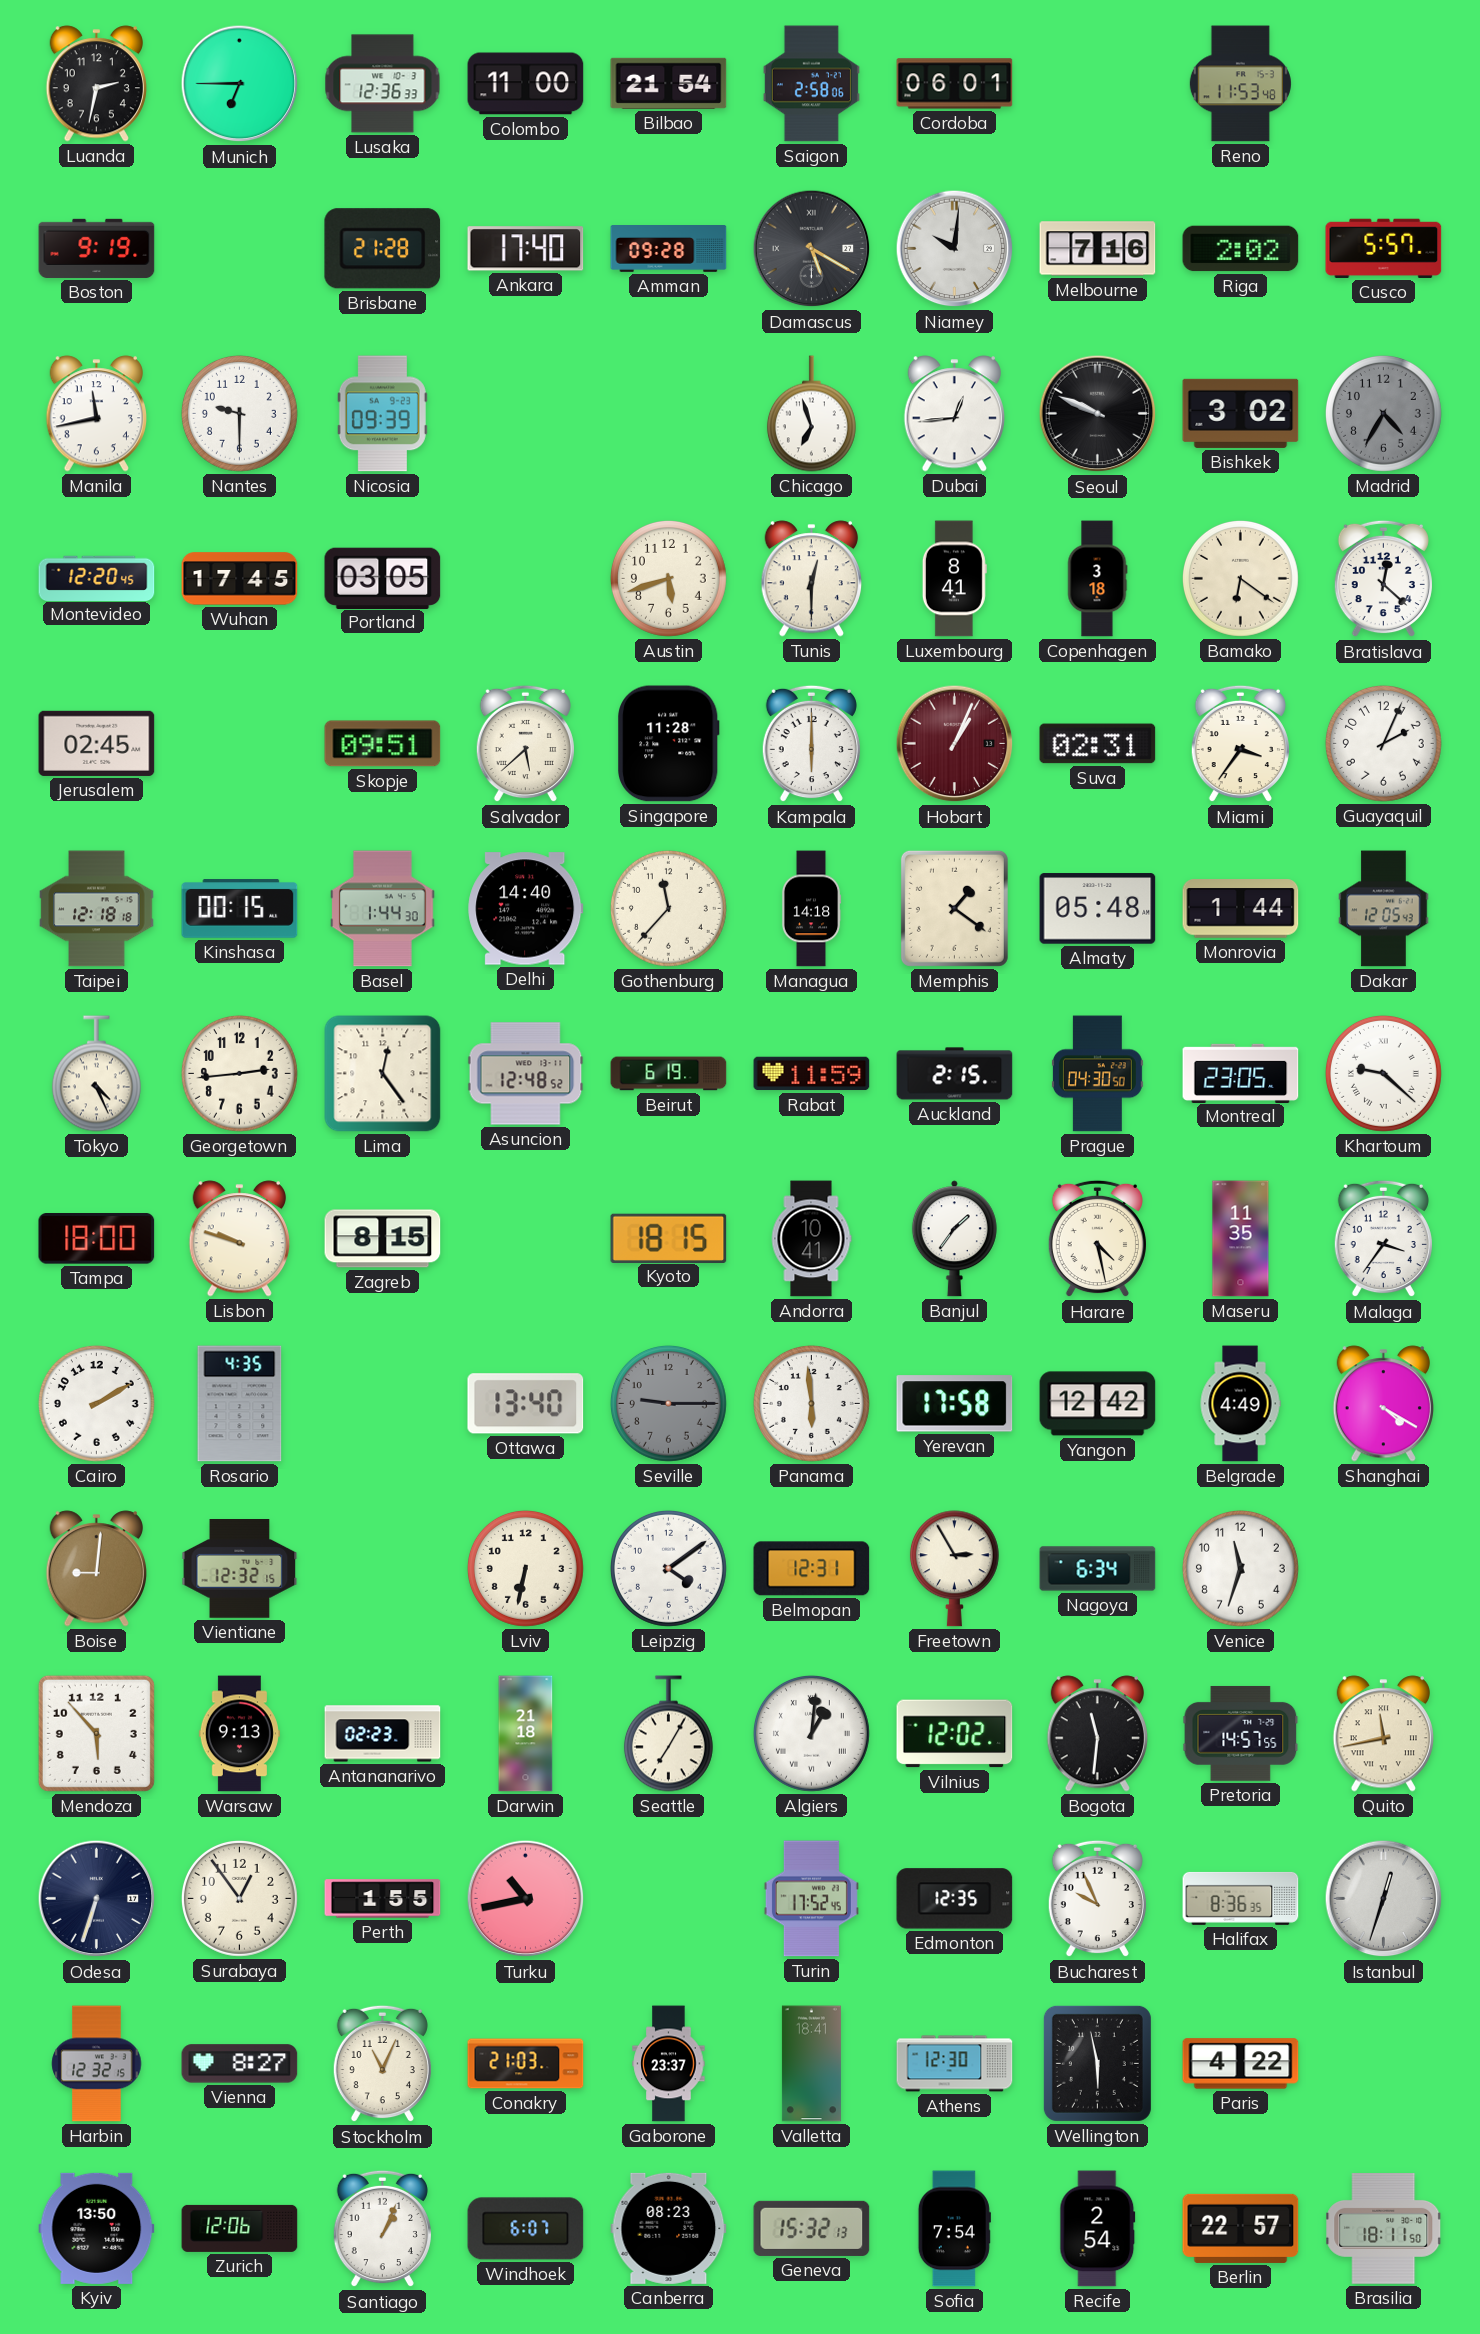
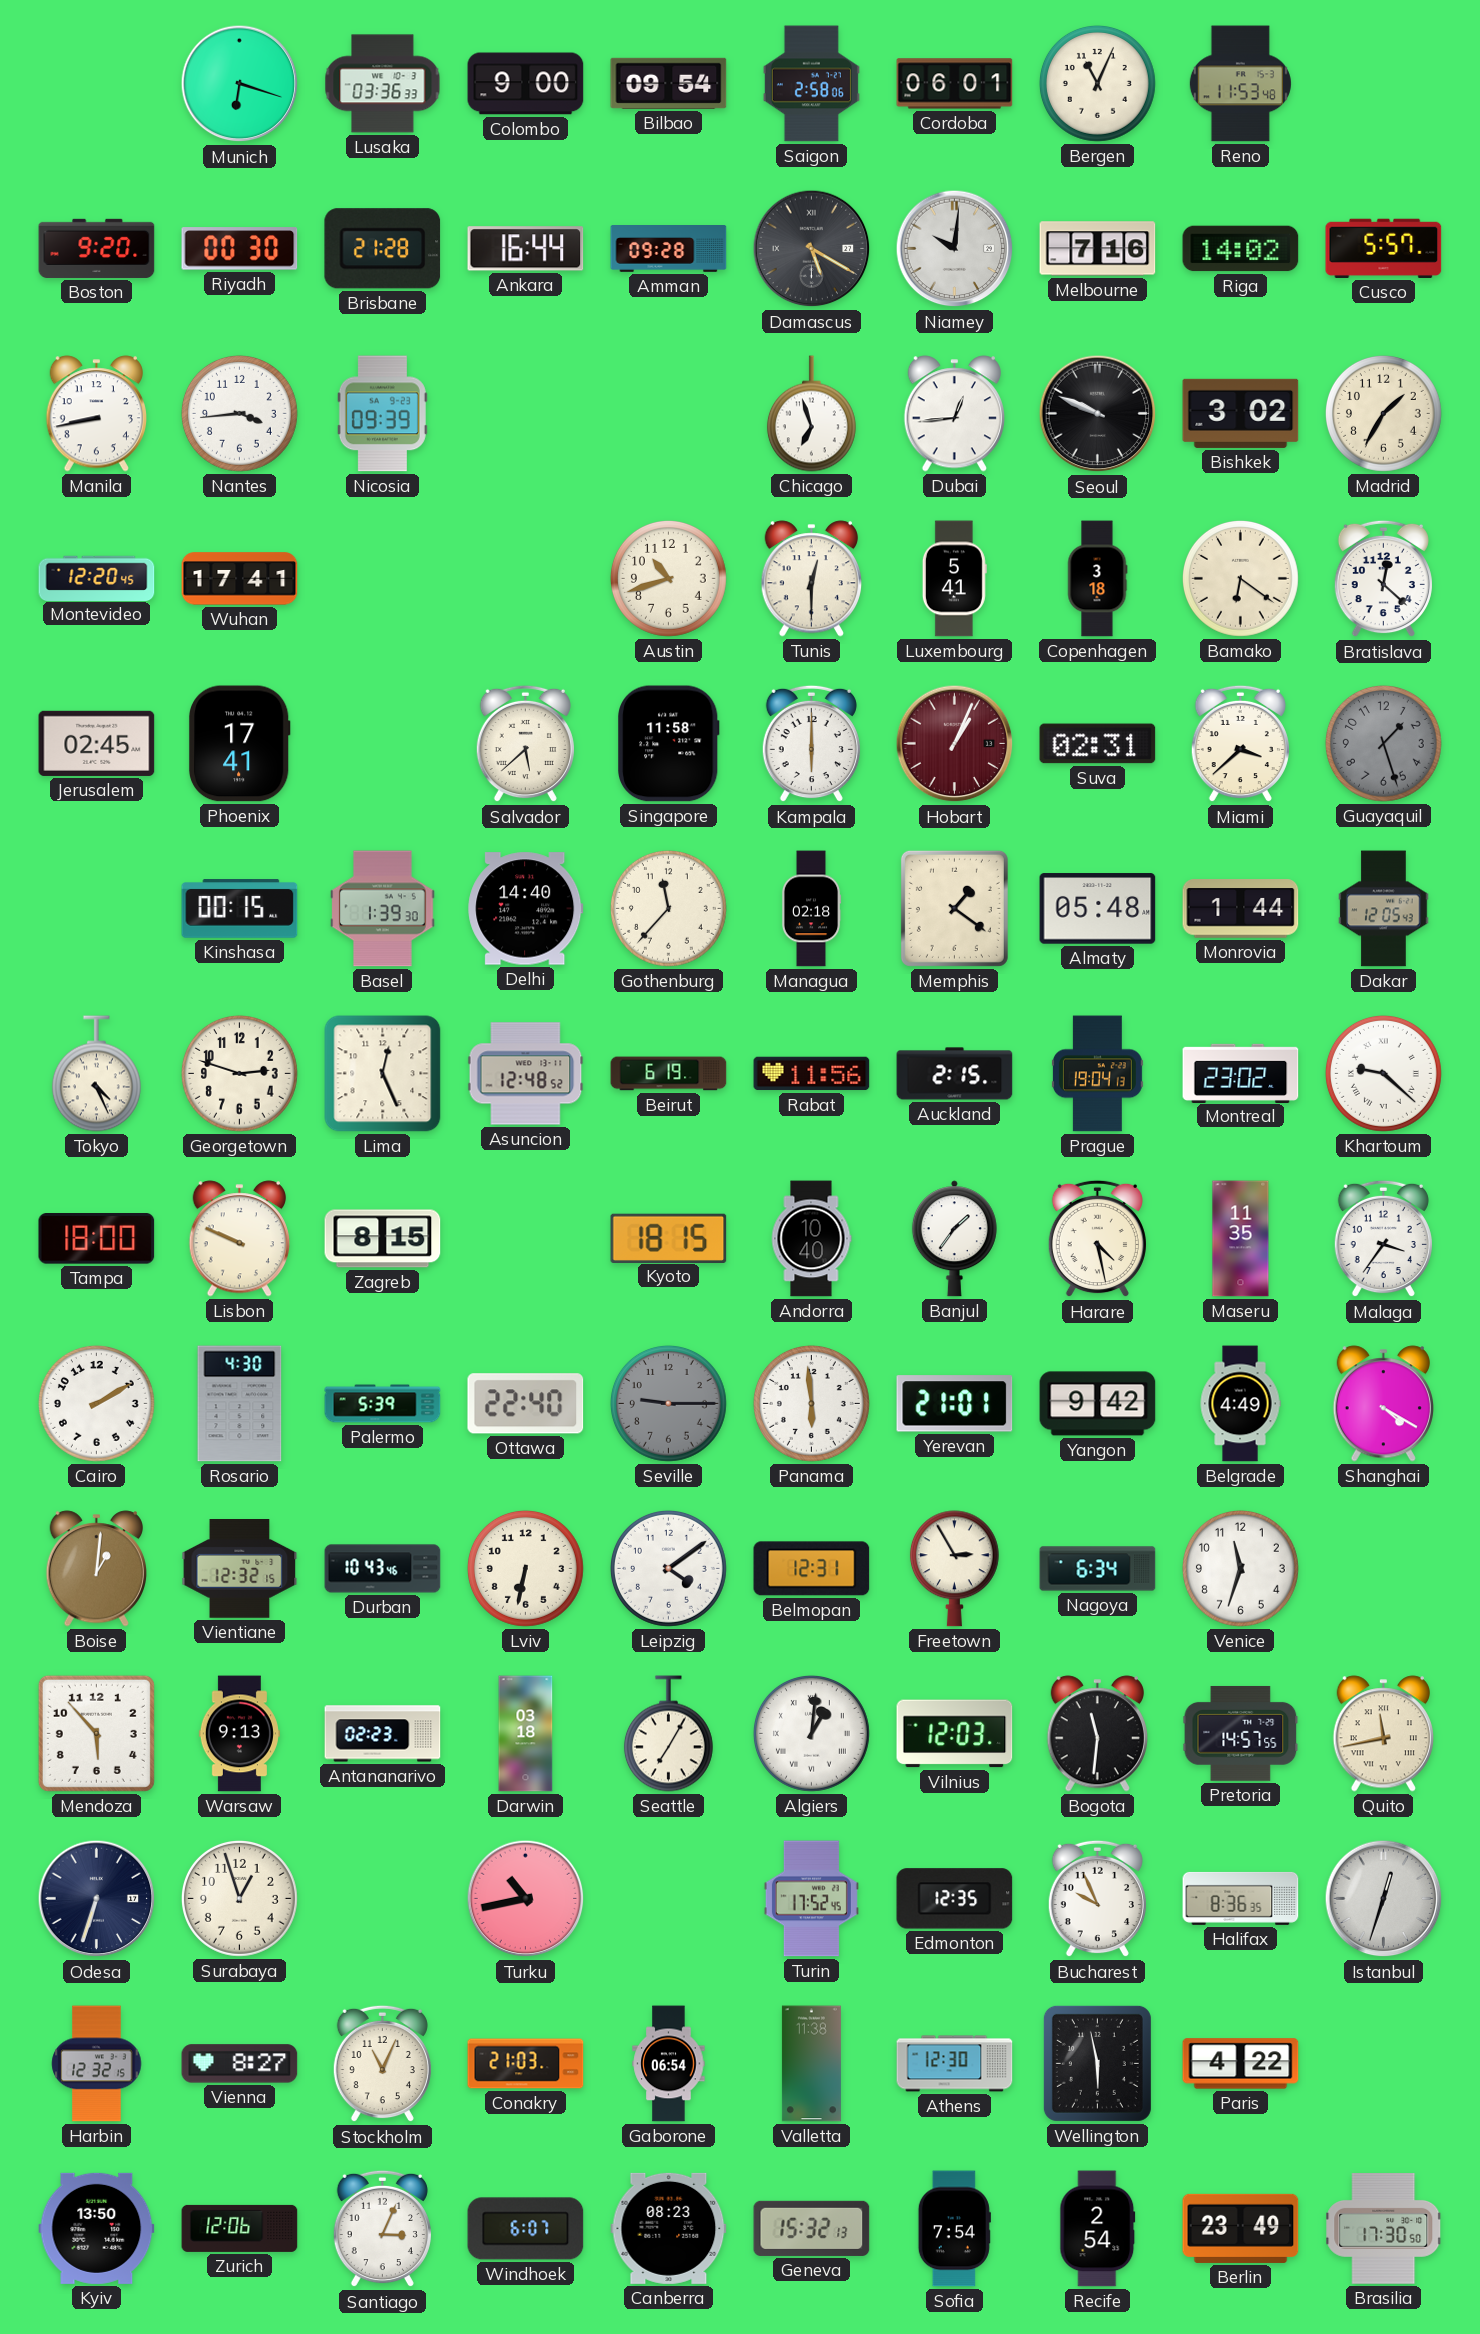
Luanda: 2:32 -> none
Munich: 6:45 -> 6:18
Lusaka: 12:36 -> 03:36
Colombo: 11:00 -> 9:00
Bilbao: 21:54 -> 09:54
Bergen: none -> 11:04
Boston: 9:19 -> 9:20
Riyadh: none -> 00:30
Ankara: 17:40 -> 16:44
Riga: 2:02 -> 14:02
Manila: 11:43 -> 8:43
Nantes: 9:30 -> 3:44
Madrid: 4:35 -> 1:35
Madrid dial: grey -> cream
Wuhan: 17:45 -> 17:41
Portland: 03:05 -> none
Austin: 5:42 -> 10:42
Luxembourg: 8:41 -> 5:41
Phoenix: none -> 17:41
Skopje: 09:51 -> none
Singapore: 11:28 -> 11:58
Miami: 3:36 -> 3:38
Guayaquil: 2:04 -> 1:27
Guayaquil dial: white -> grey
Taipei: 12:18 -> none
Basel: 1:44 -> 1:39
Managua: 14:18 -> 02:18
Georgetown: 2:44 -> 2:48
Lima: 12:24 -> 12:26
Rabat: 11:59 -> 11:56
Prague: 04:30 -> 19:04
Montreal: 23:05 -> 23:02
Lisbon: 9:48 -> 9:49
Andorra: 10:41 -> 10:40
Rosario: 4:35 -> 4:30
Palermo: none -> 5:39
Ottawa: 13:40 -> 22:40
Yerevan: 17:58 -> 21:01
Yangon: 12:42 -> 9:42
Boise: 9:01 -> 1:01
Durban: none -> 10:43
Darwin: 21:18 -> 03:18
Vilnius: 12:02 -> 12:03
Surabaya: 12:54 -> 12:57
Perth: 1:55 -> none
Gaborone: 23:37 -> 06:54
Valletta: 18:41 -> 11:38
Santiago: 1:04 -> 3:04
Berlin: 22:57 -> 23:49
Brasilia: 18:11 -> 17:30
